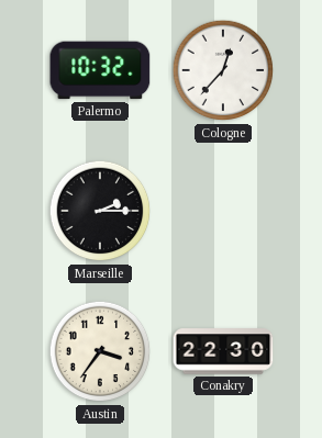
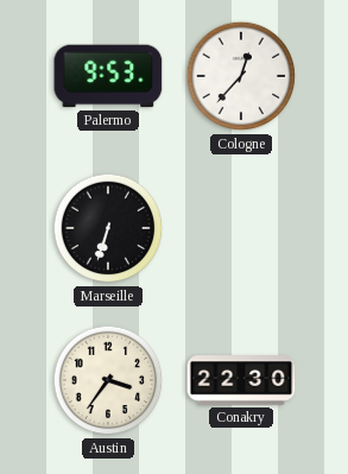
Palermo: 10:32 -> 9:53
Marseille: 2:15 -> 6:33
